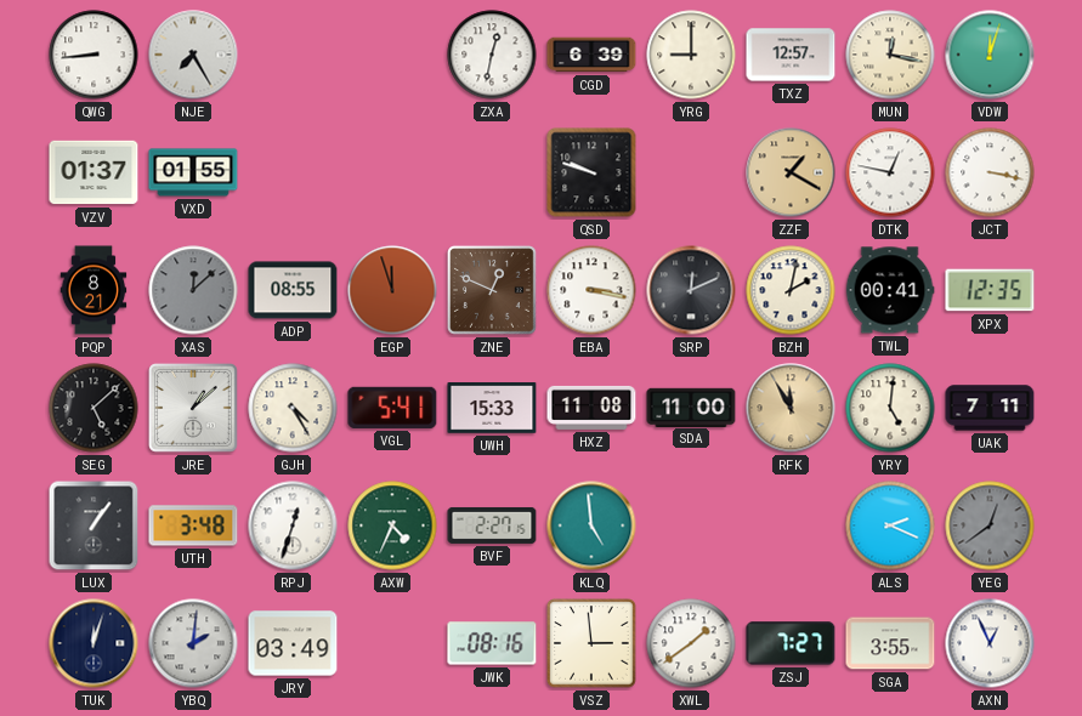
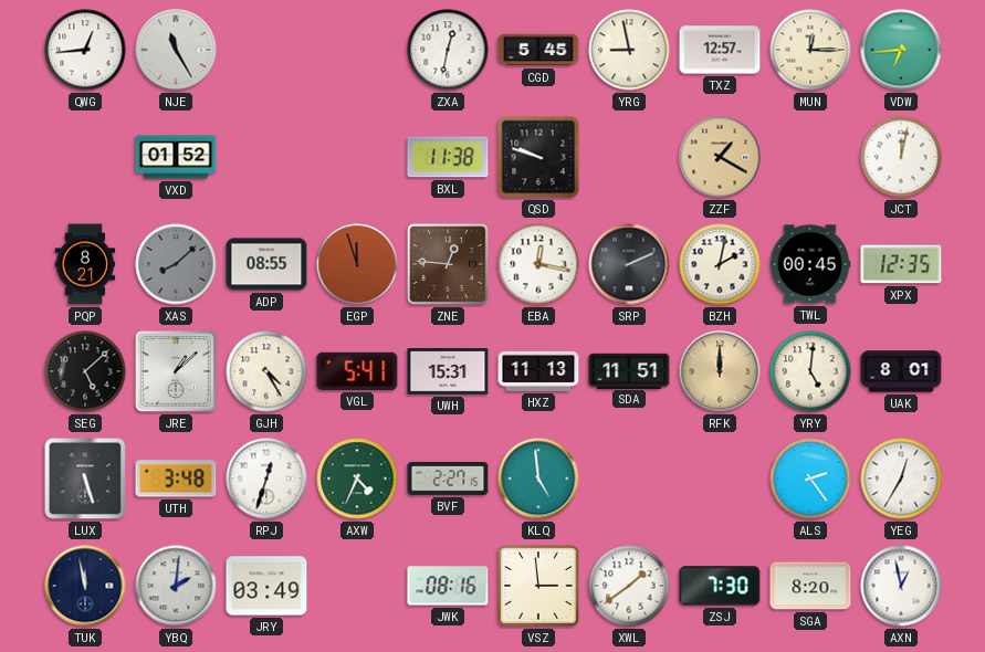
QWG: 8:44 -> 12:44
NJE: 7:25 -> 11:25
CGD: 6:39 -> 5:45
YRG: 9:00 -> 8:58
MUN: 12:17 -> 12:15
VDW: 12:03 -> 6:44
VZV: 01:37 -> none
VXD: 01:55 -> 01:52
BXL: none -> 11:38
DTK: 12:47 -> none
JCT: 3:17 -> 12:02
XAS: 12:08 -> 8:08
ZNE: 12:49 -> 12:46
EBA: 3:17 -> 12:17
SRP: 12:11 -> 2:11
TWL: 00:41 -> 00:45
UWH: 15:33 -> 15:31
HXZ: 11:08 -> 11:13
SDA: 11:00 -> 11:51
RFK: 11:55 -> 12:00
UAK: 7:11 -> 8:01
LUX: 1:06 -> 5:27
ALS: 2:19 -> 2:24
YEG: 12:39 -> 12:35
YEG dial: grey -> white
TUK: 12:03 -> 11:58
ZSJ: 7:27 -> 7:30
SGA: 3:55 -> 8:20
AXN: 12:56 -> 12:58
